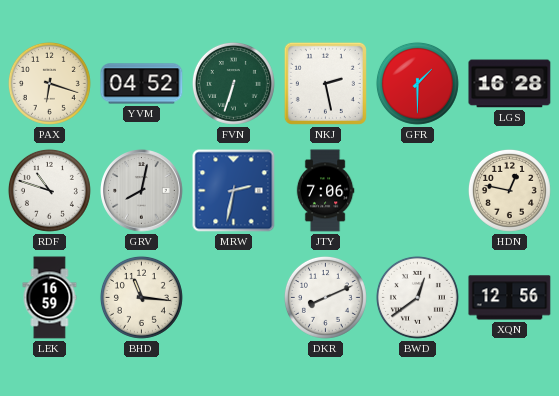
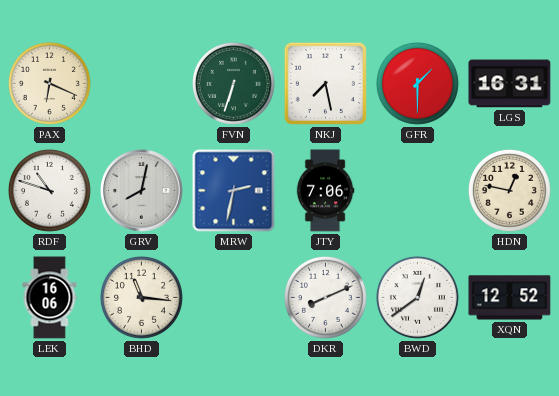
PAX: 6:18 -> 6:19
YVM: 04:52 -> none
NKJ: 2:28 -> 7:28
LGS: 16:28 -> 16:31
LEK: 16:59 -> 16:06
XQN: 12:56 -> 12:52
